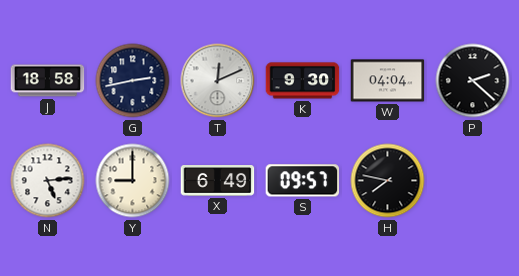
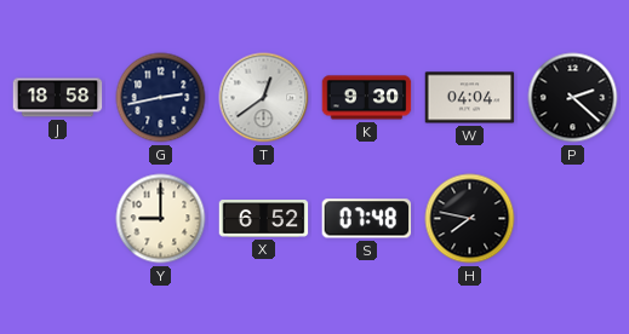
T: 12:11 -> 12:39
N: 5:14 -> none
X: 6:49 -> 6:52
S: 09:57 -> 07:48
